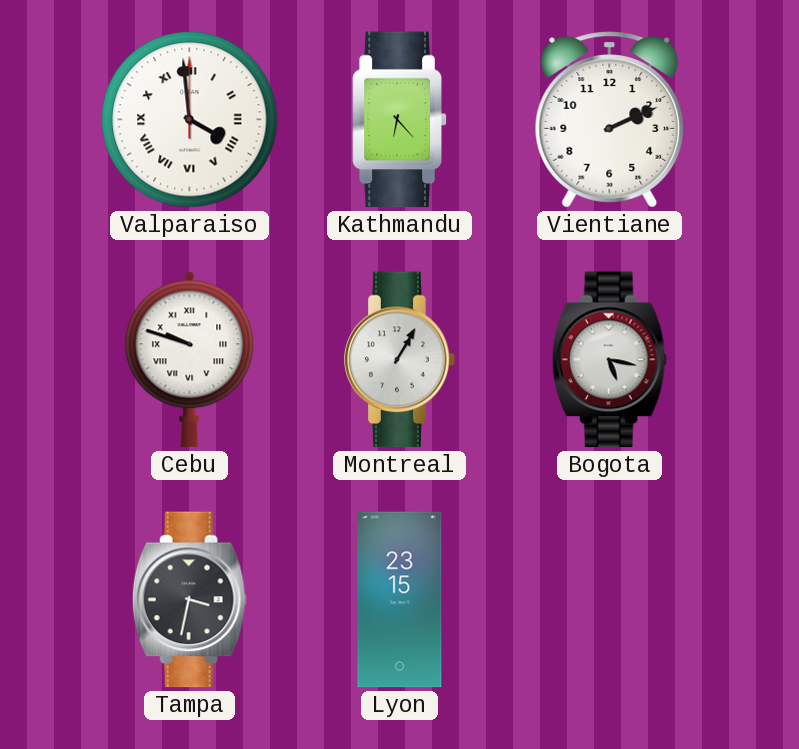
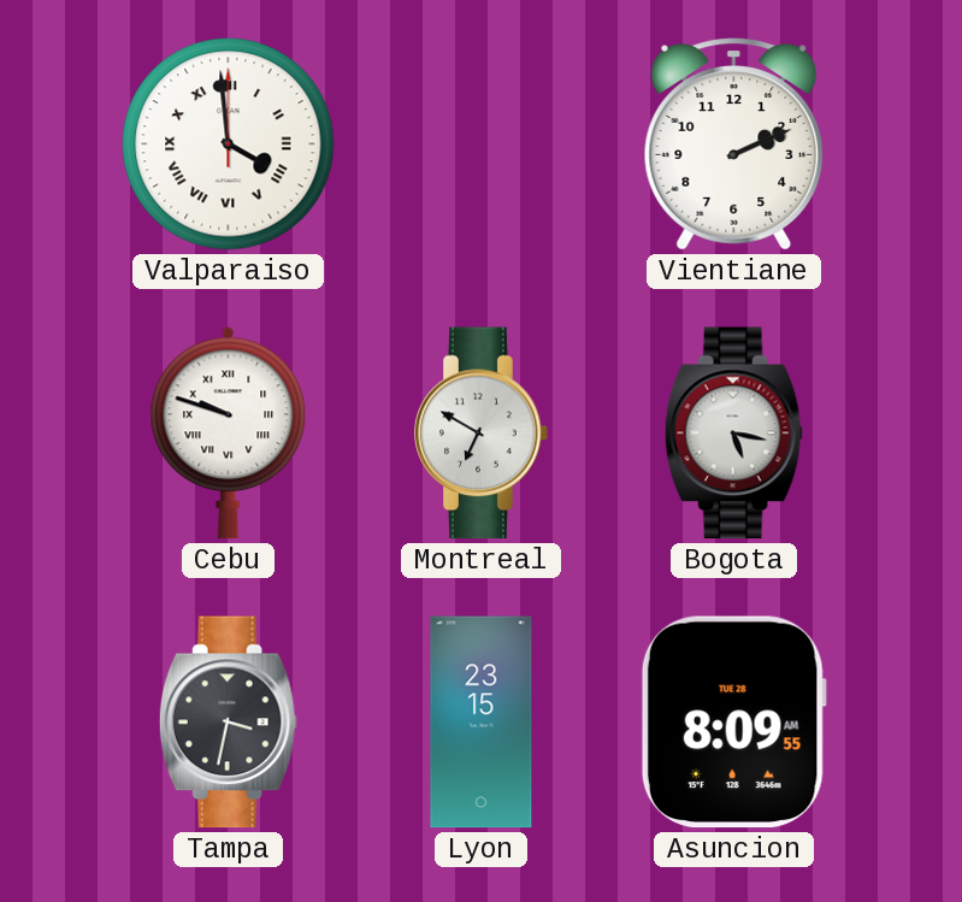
Kathmandu: 6:23 -> none
Montreal: 1:05 -> 6:50
Asuncion: none -> 8:09
